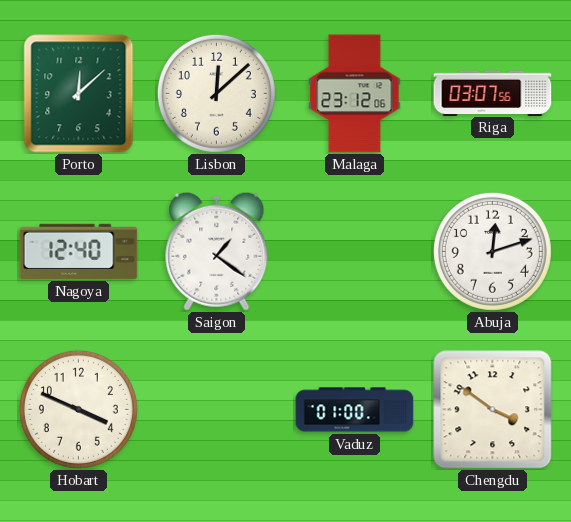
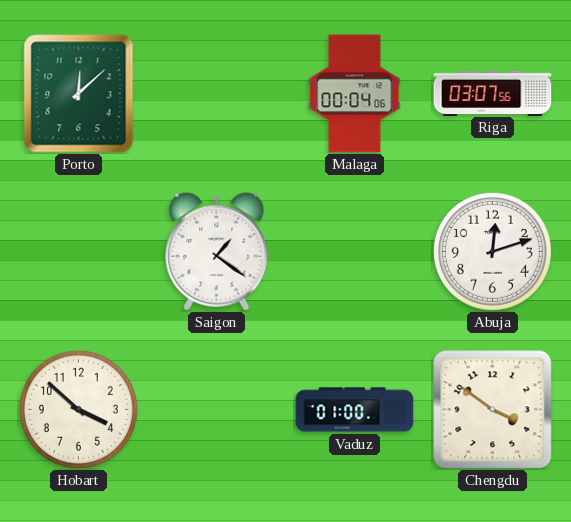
Lisbon: 12:08 -> none
Malaga: 23:12 -> 00:04
Nagoya: 12:40 -> none
Hobart: 3:49 -> 3:52
